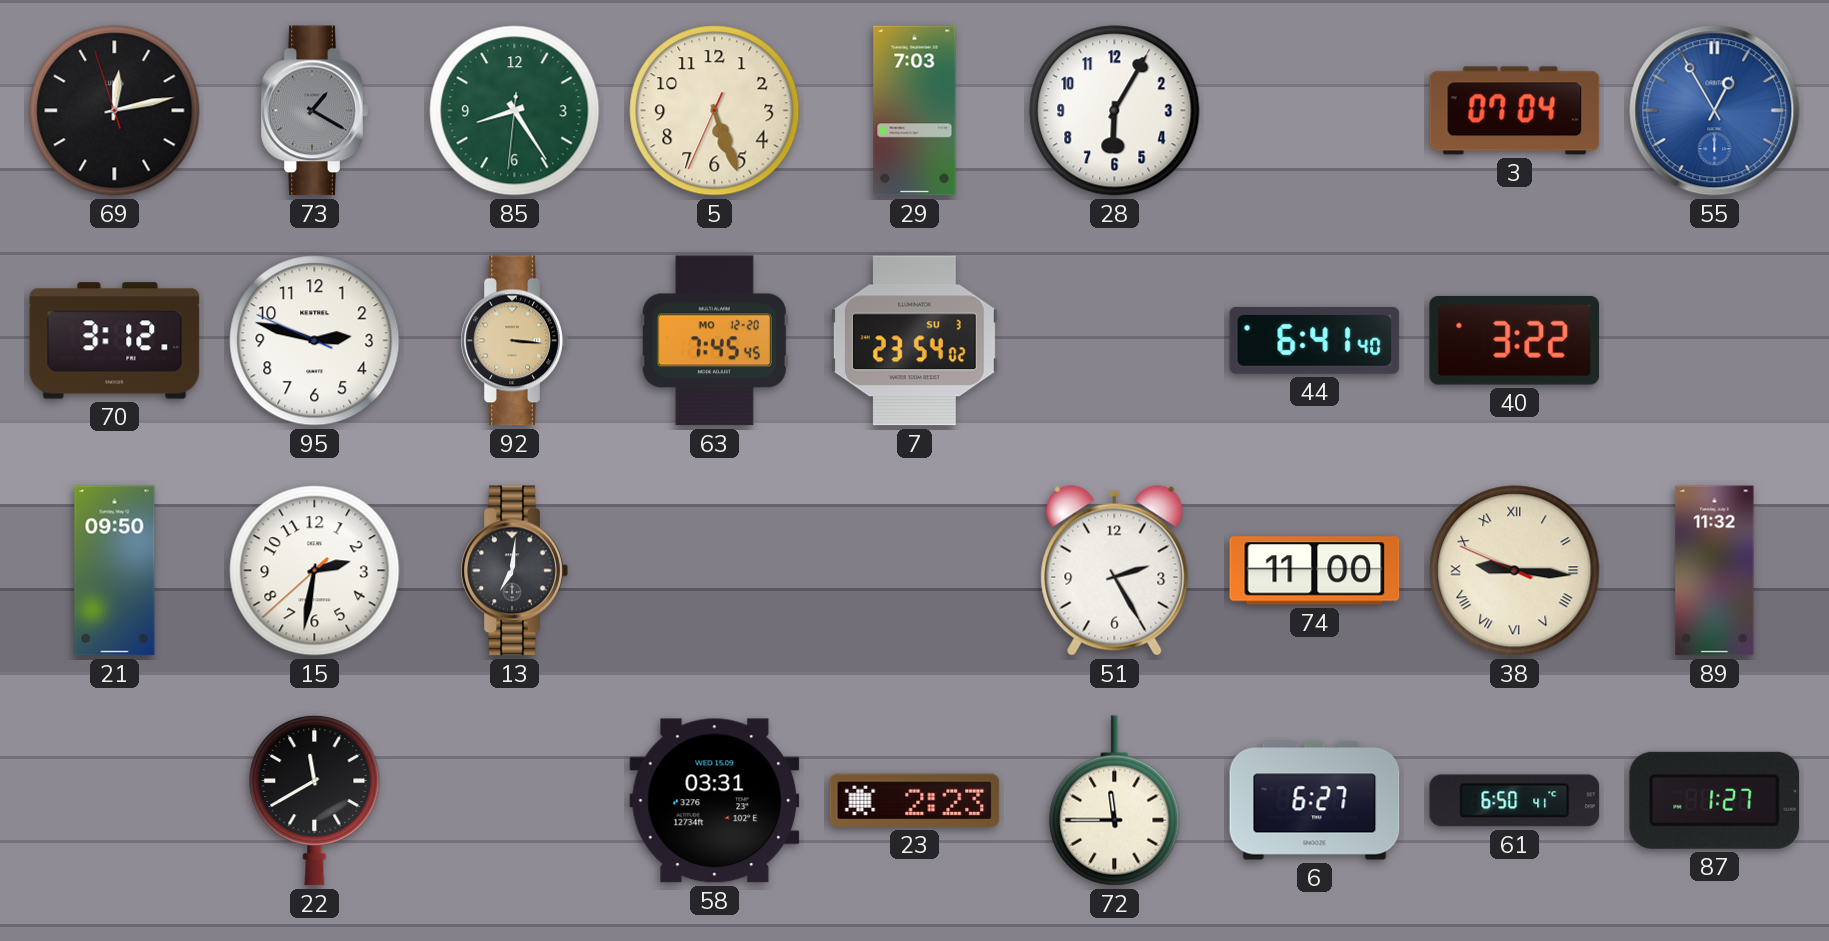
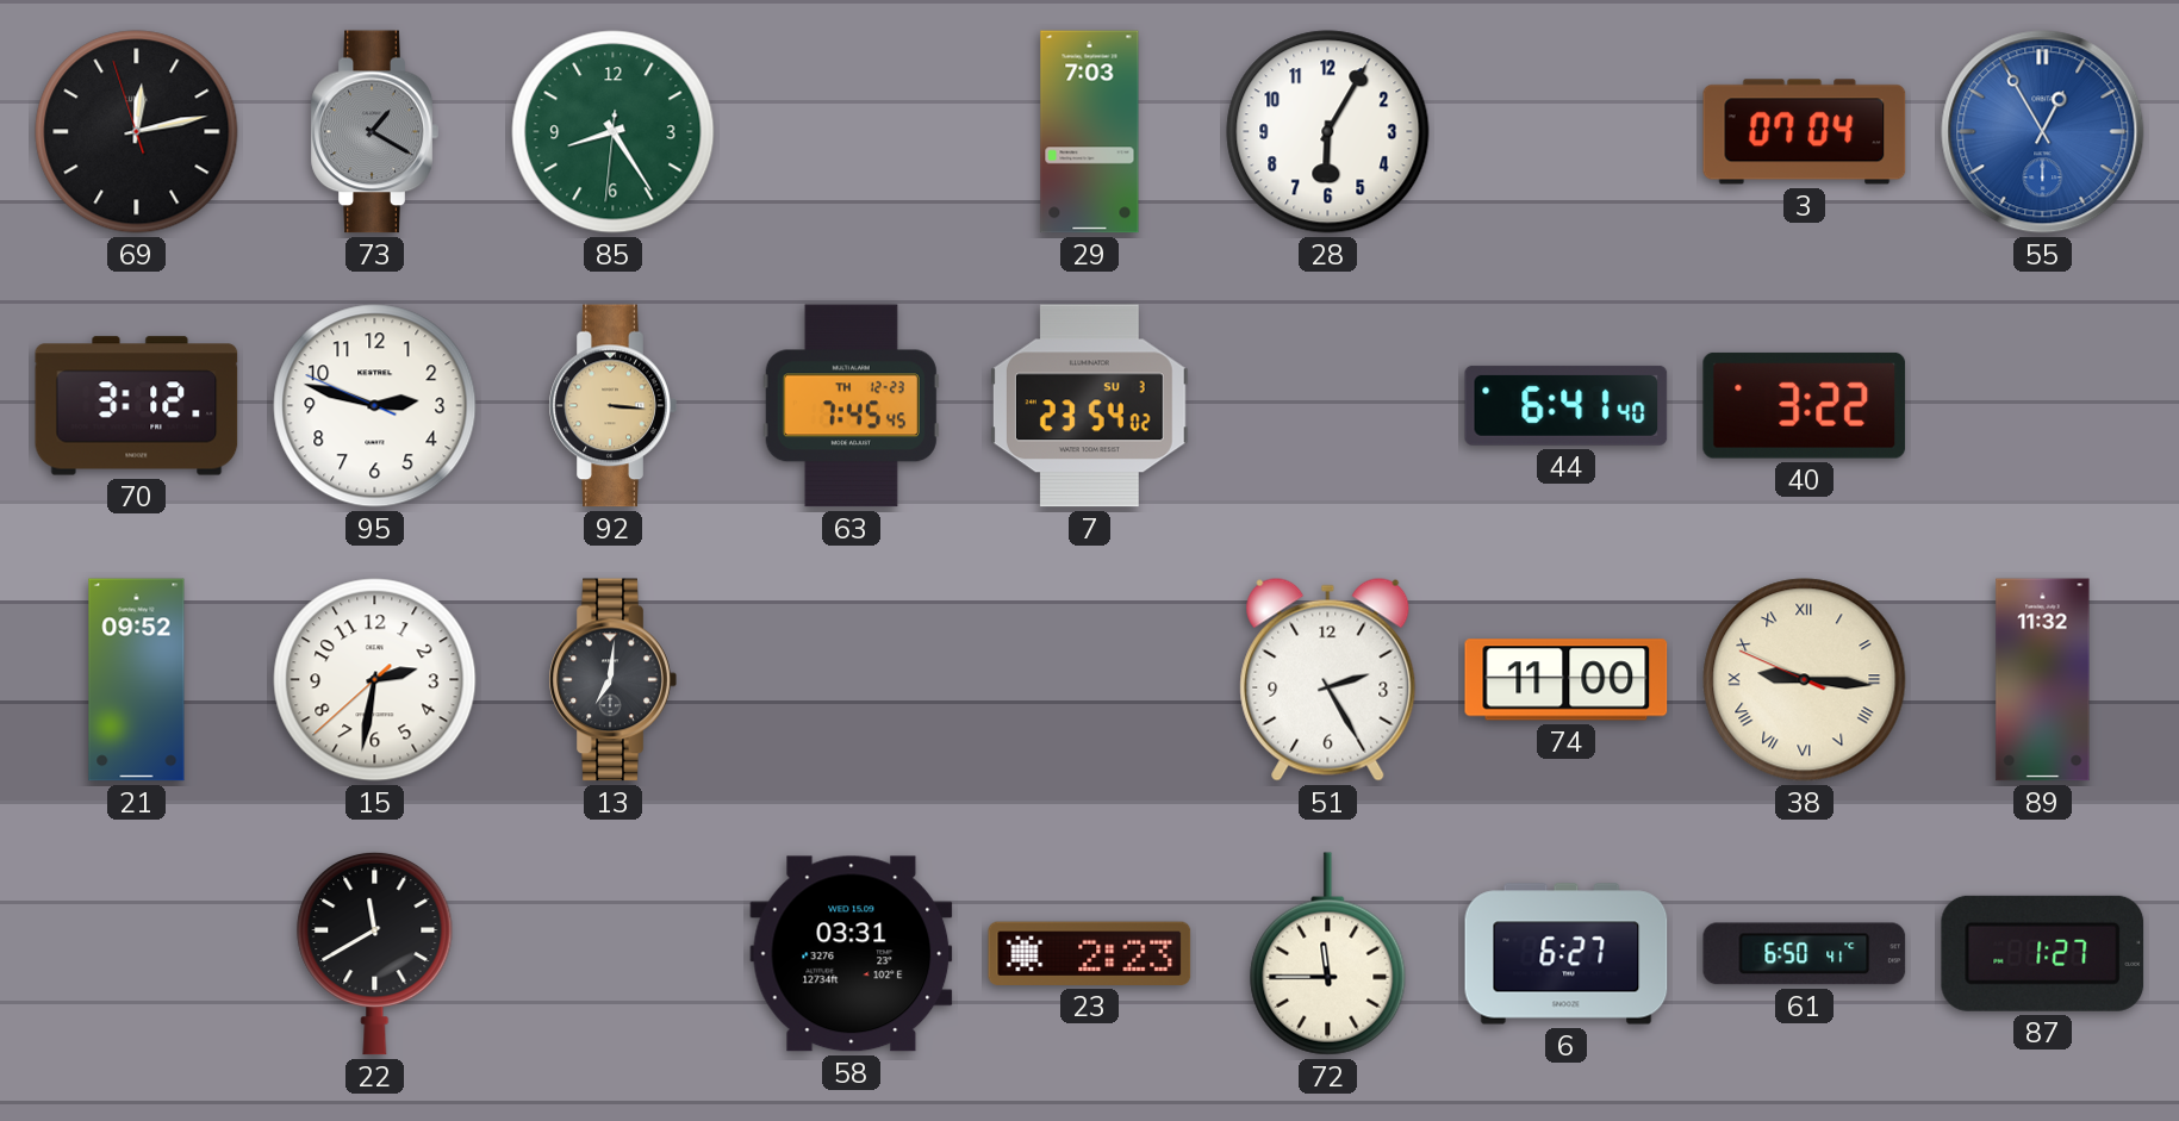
5: 5:26 -> none
63 date: MO 12-20 -> TH 12-23
21: 09:50 -> 09:52
